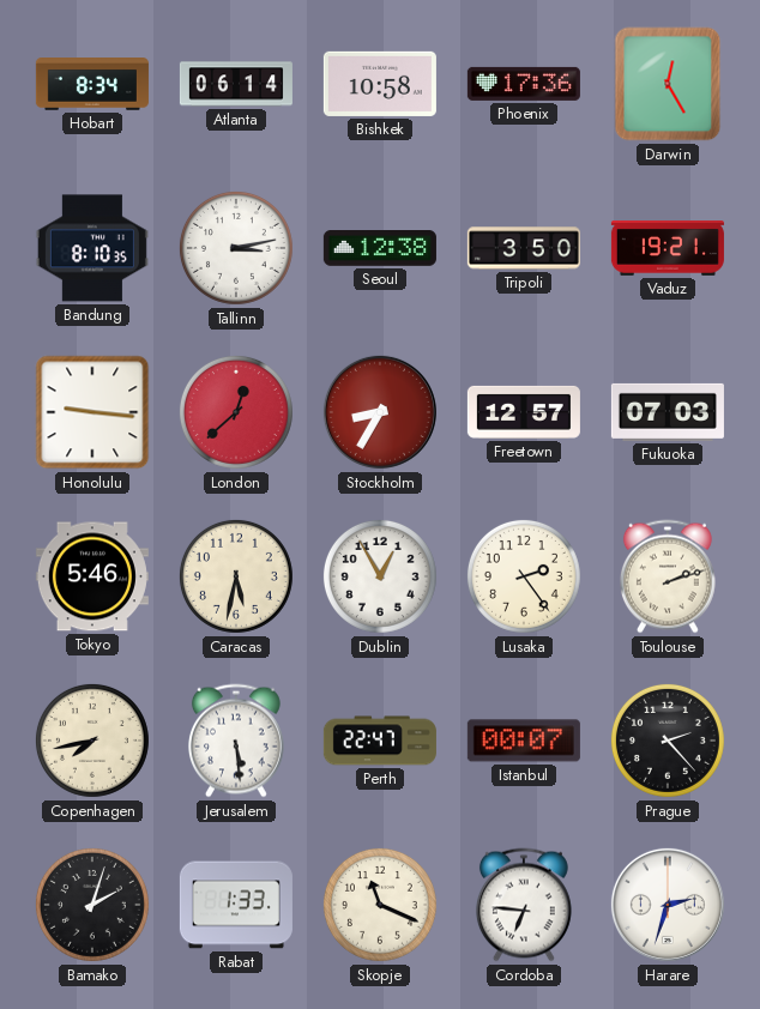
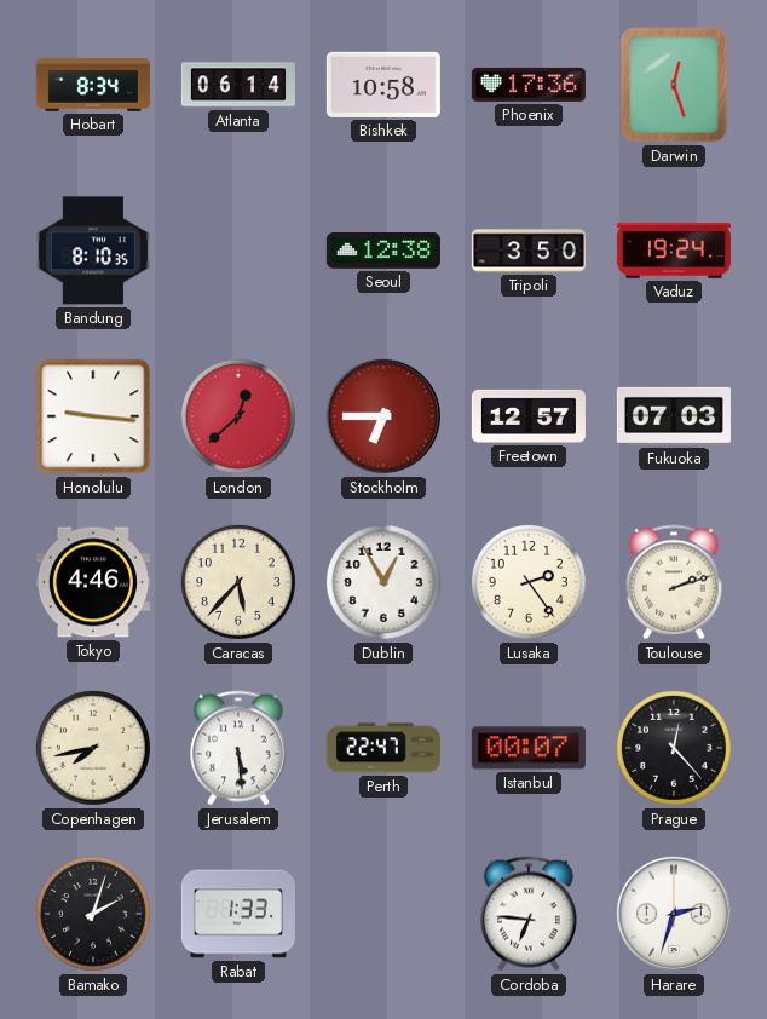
Darwin: 12:25 -> 12:27
Tallinn: 3:13 -> none
Vaduz: 19:21 -> 19:24
Stockholm: 8:35 -> 6:45
Tokyo: 5:46 -> 4:46
Caracas: 5:32 -> 5:37
Prague: 2:23 -> 12:23
Skopje: 11:19 -> none
